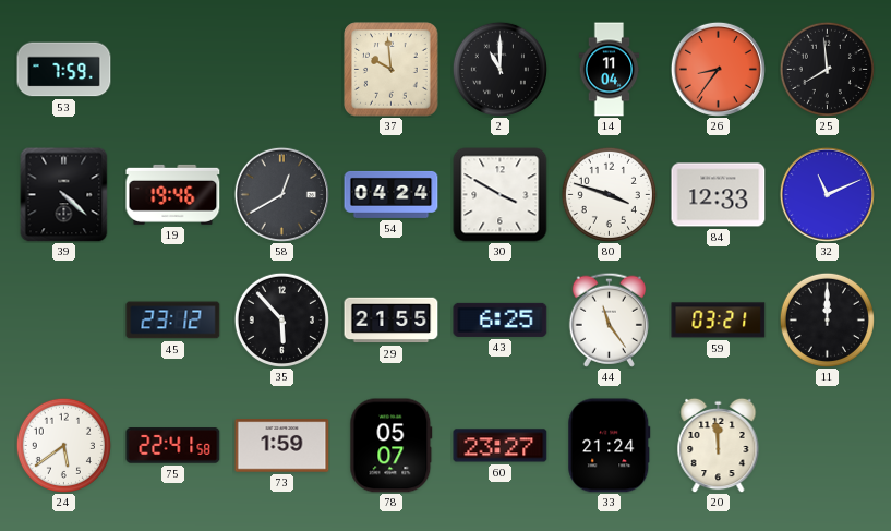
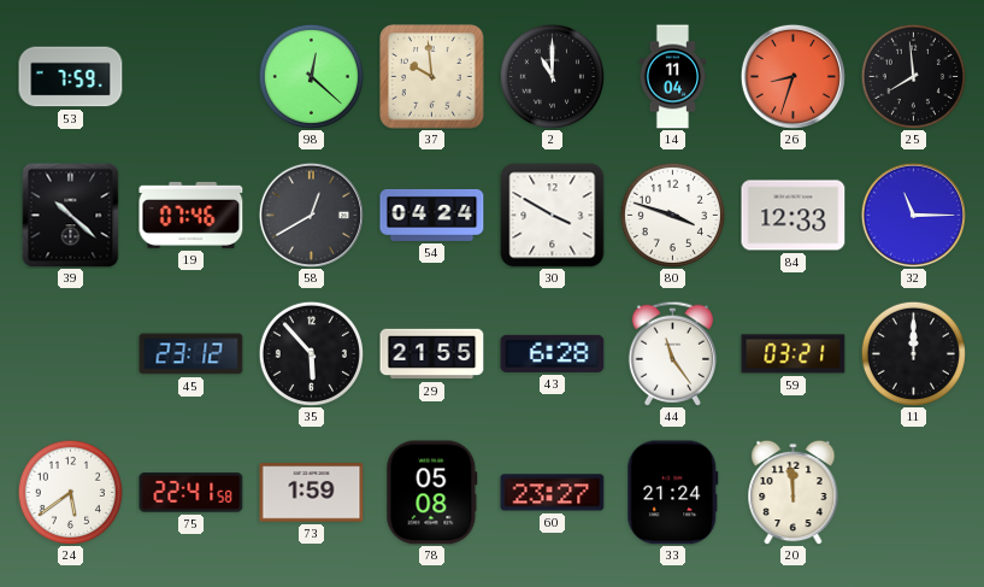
98: none -> 12:22
26: 8:36 -> 8:33
39: 4:22 -> 10:22
19: 19:46 -> 07:46
32: 11:11 -> 11:15
43: 6:25 -> 6:28
78: 05:07 -> 05:08
